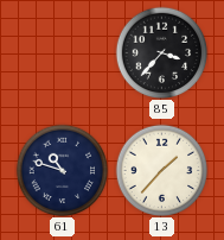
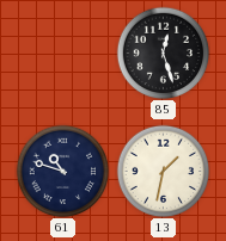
85: 3:37 -> 12:27
13: 1:37 -> 1:32
